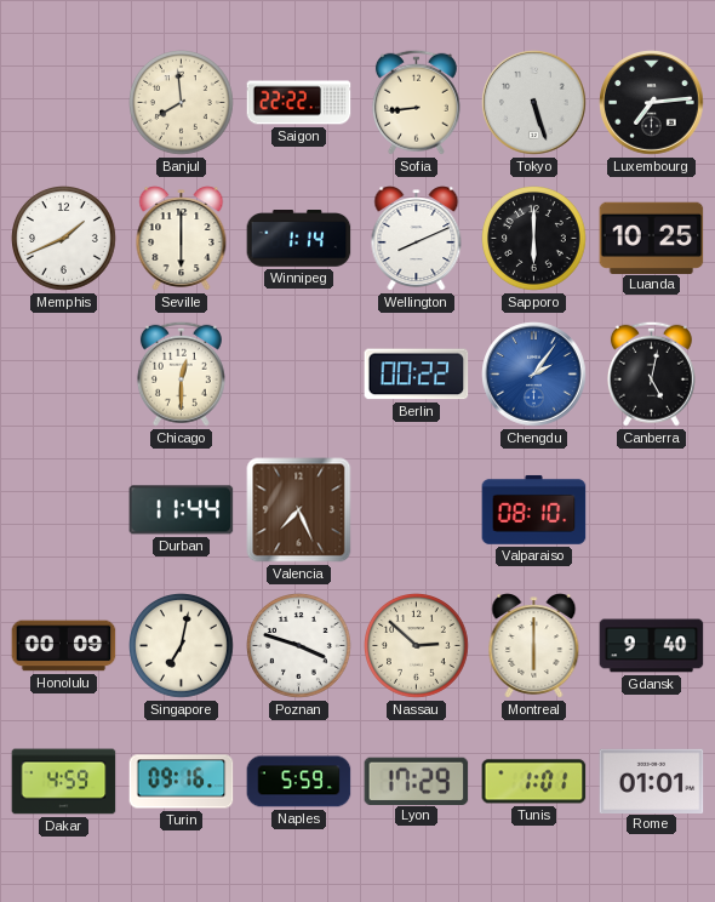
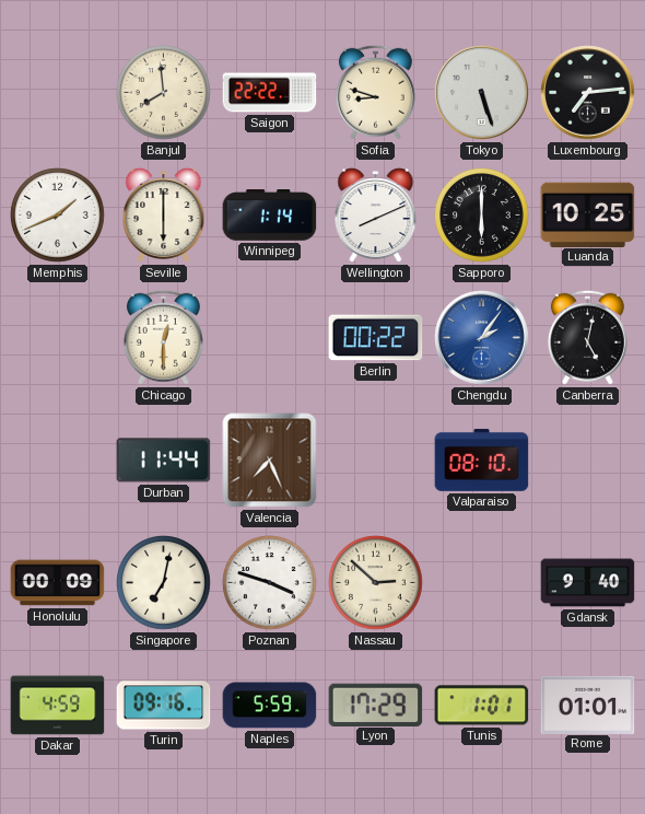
Sofia: 8:44 -> 8:48
Montreal: 6:00 -> none
